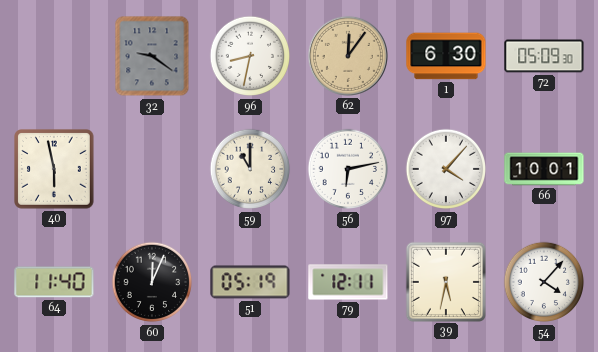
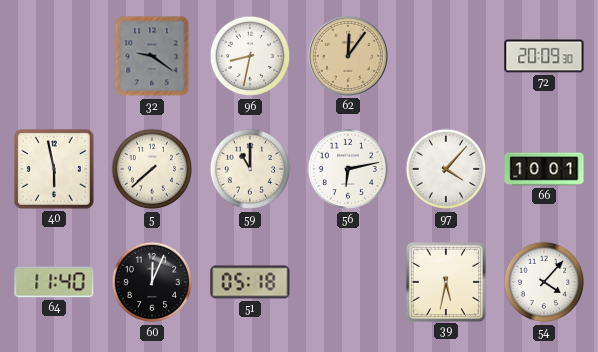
1: 6:30 -> none
72: 05:09 -> 20:09
5: none -> 7:38
51: 05:19 -> 05:18
79: 12:11 -> none
